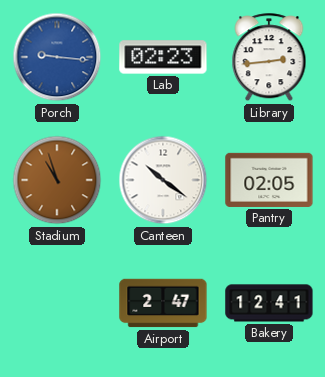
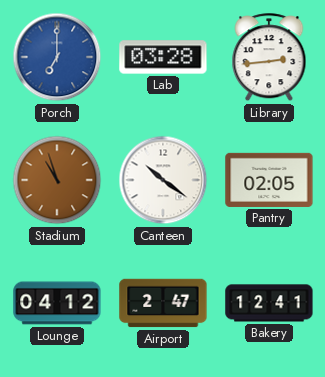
Porch: 9:16 -> 7:00
Lab: 02:23 -> 03:28
Lounge: none -> 04:12
